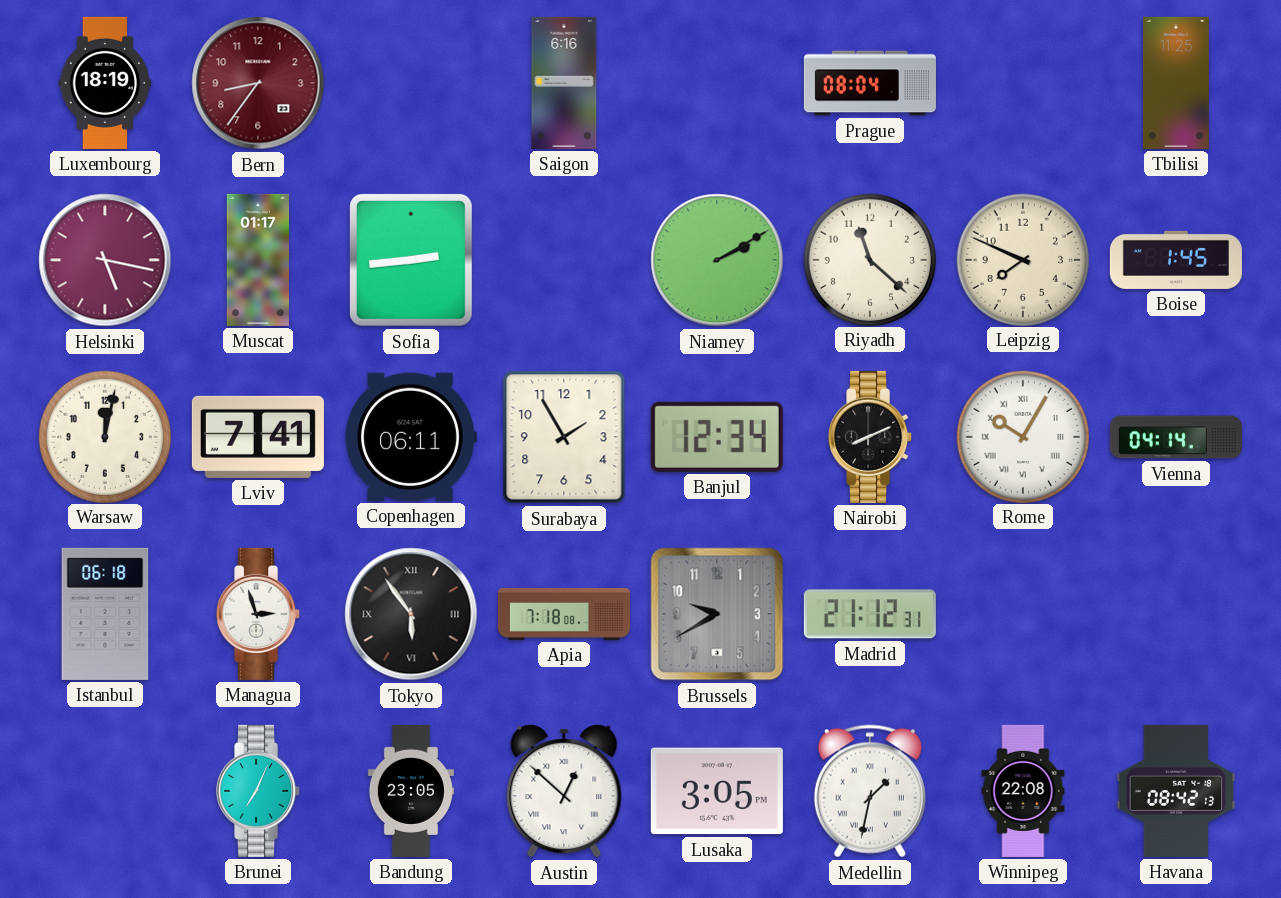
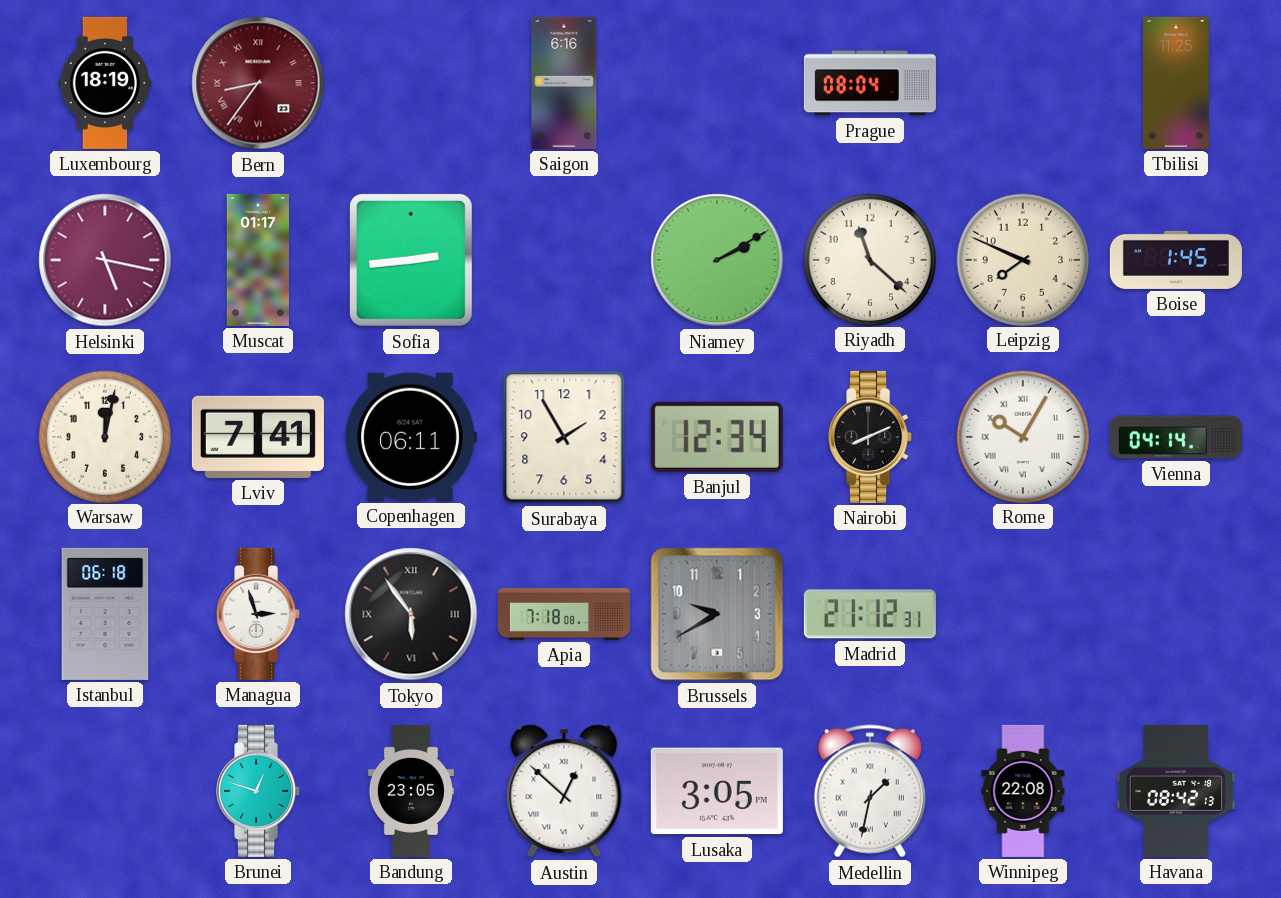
Bern numerals: Arabic -> Roman
Brunei: 7:04 -> 12:48
